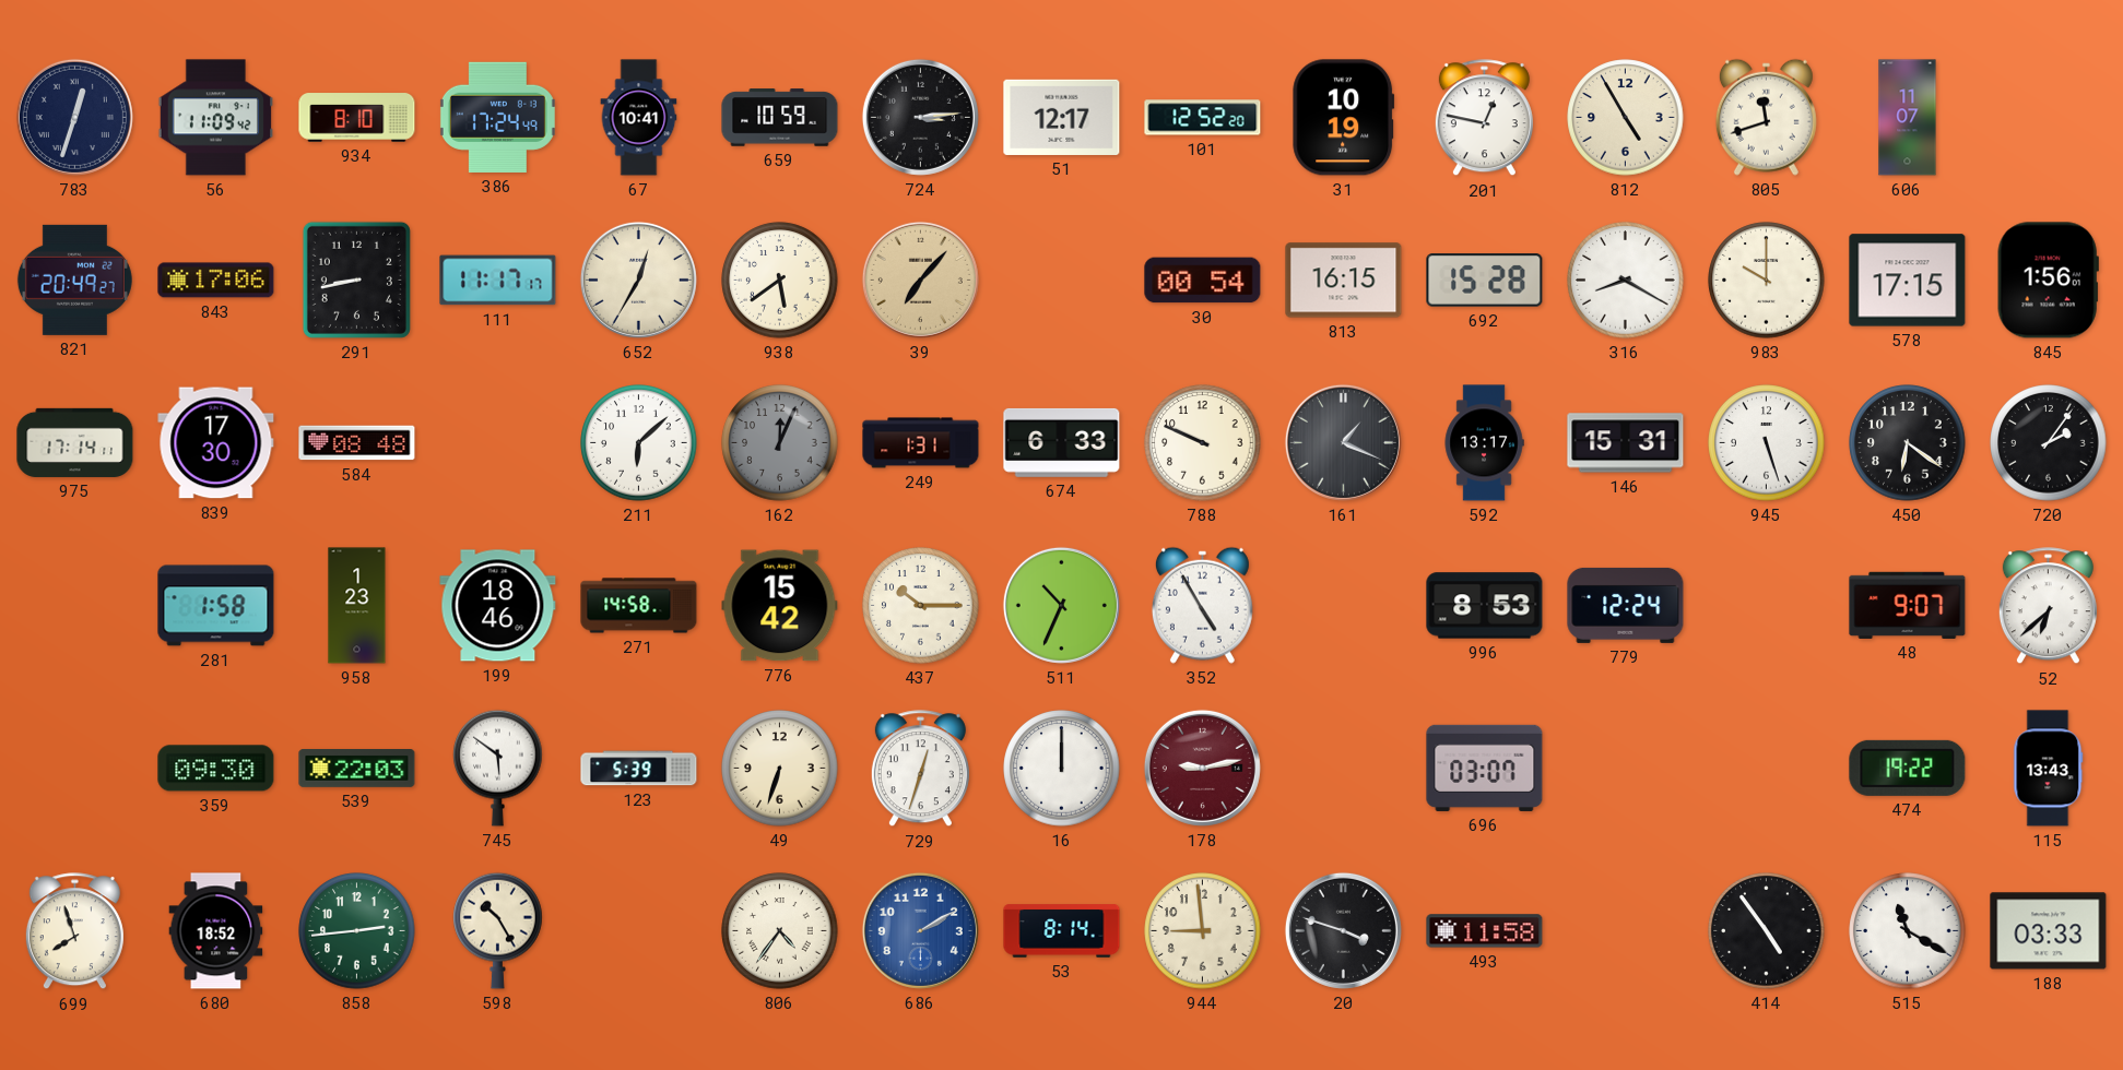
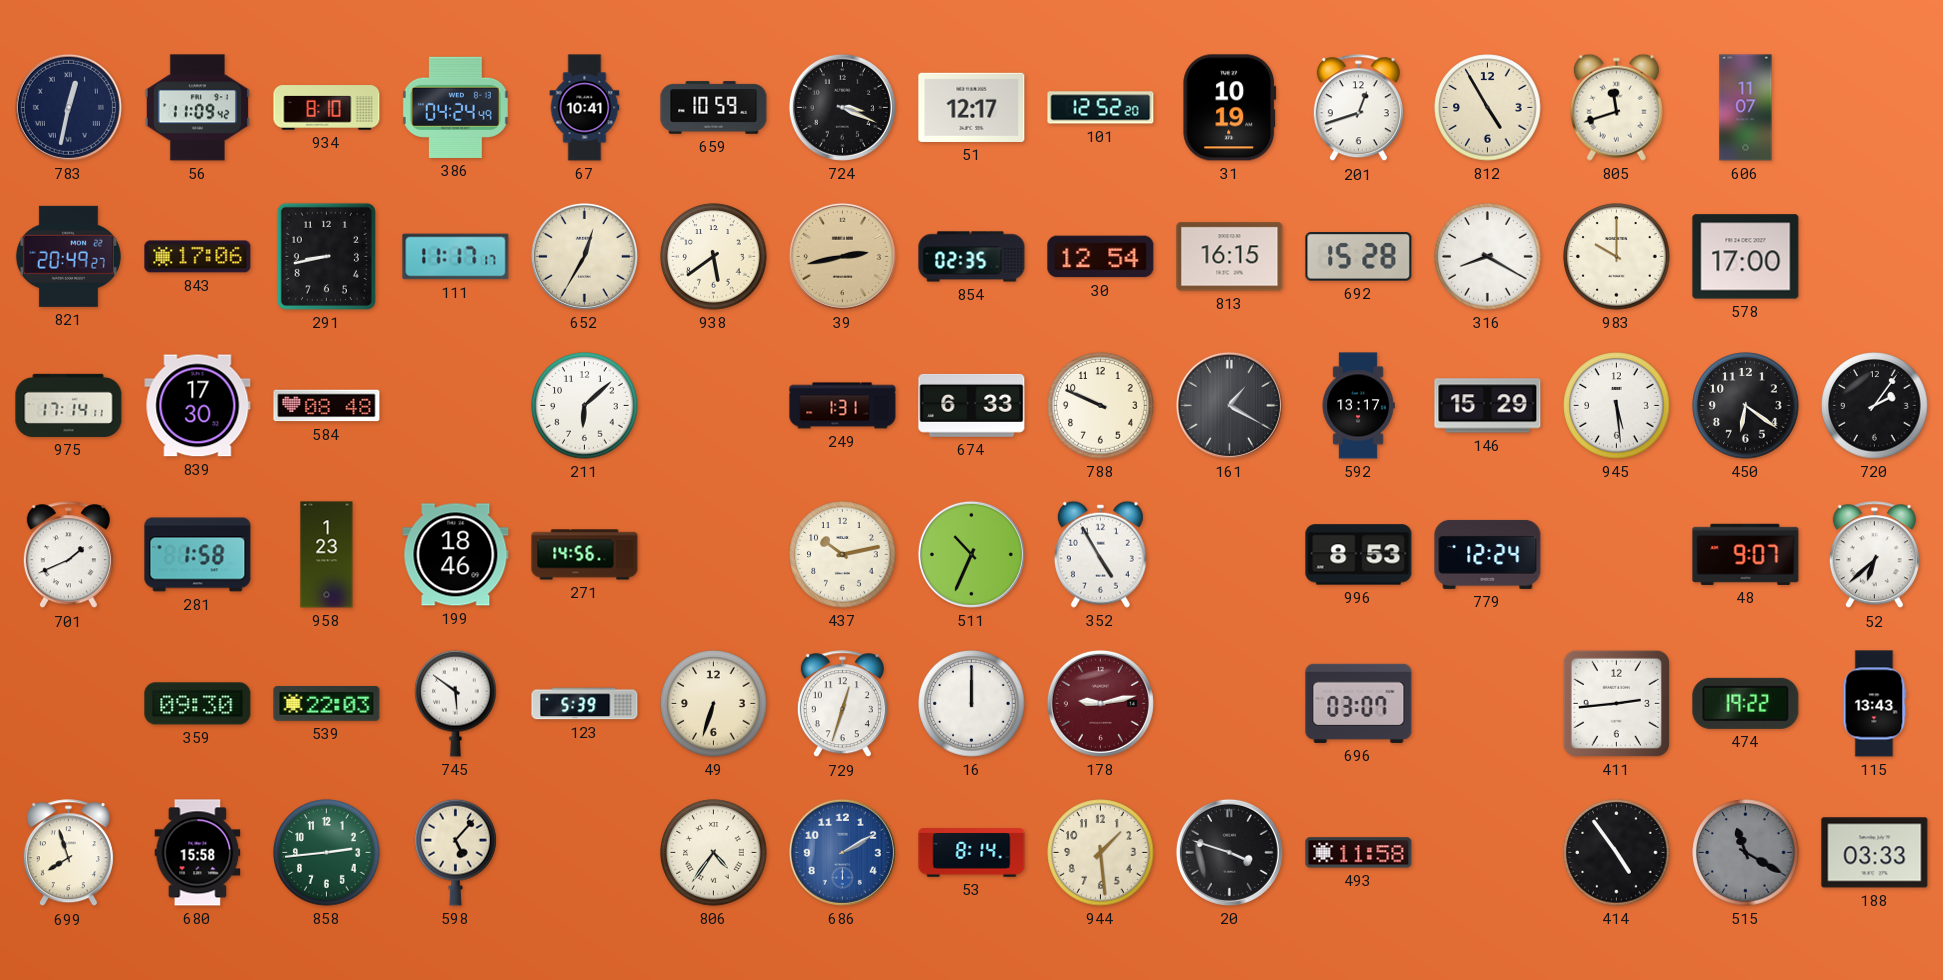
783: 12:33 -> 12:32
386: 17:24 -> 04:24
724: 3:14 -> 3:19
201: 12:47 -> 12:42
39: 7:07 -> 2:43
854: none -> 02:35
30: 00:54 -> 12:54
578: 17:15 -> 17:00
845: 1:56 -> none
162: 12:04 -> none
161: 1:19 -> 1:20
146: 15:31 -> 15:29
945: 5:27 -> 5:29
701: none -> 1:41
271: 14:58 -> 14:56
776: 15:42 -> none
437: 10:15 -> 10:13
411: none -> 2:44
680: 18:52 -> 15:58
598: 10:25 -> 5:07
944: 8:59 -> 1:29
515 dial: white -> grey
